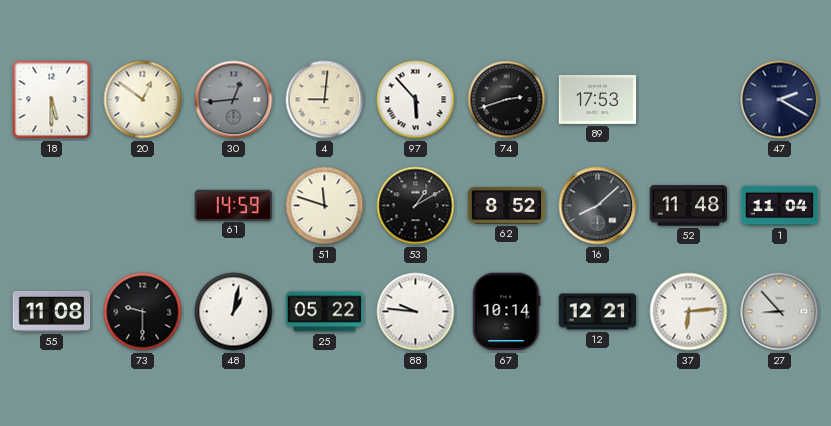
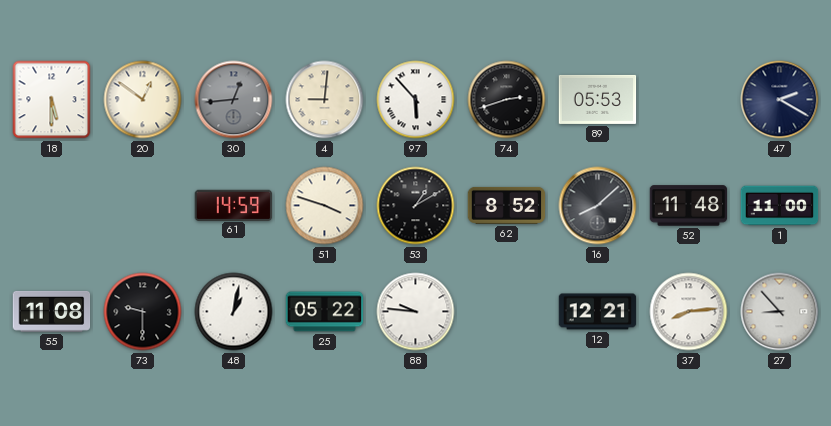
89: 17:53 -> 05:53
51: 11:48 -> 3:48
1: 11:04 -> 11:00
67: 10:14 -> none
37: 6:14 -> 8:14
